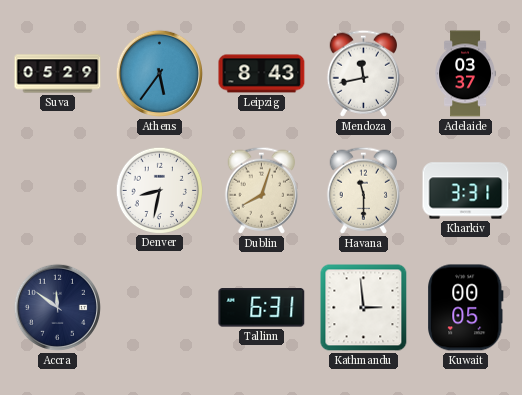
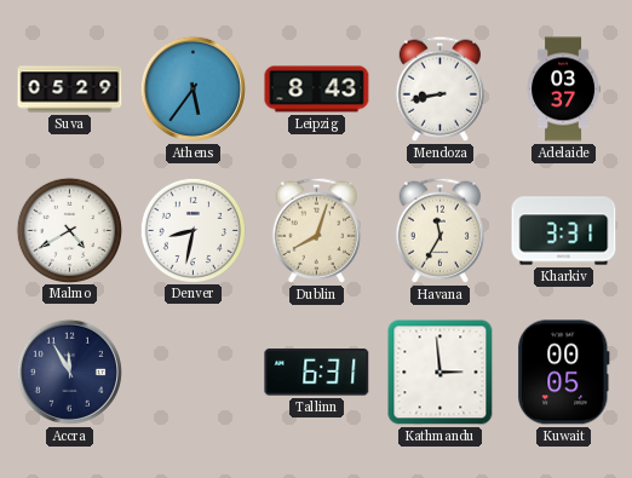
Mendoza: 11:43 -> 8:43
Malmo: none -> 4:40
Havana: 11:30 -> 11:35
Accra: 11:51 -> 11:55
